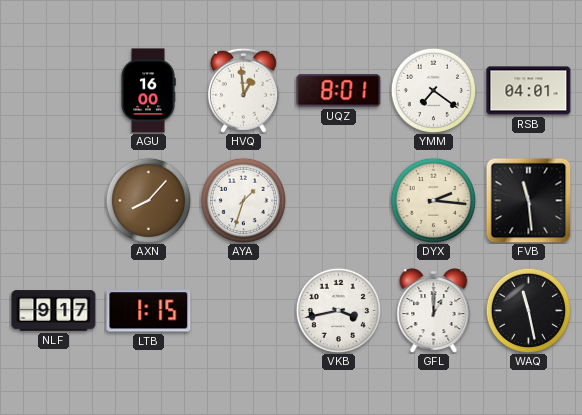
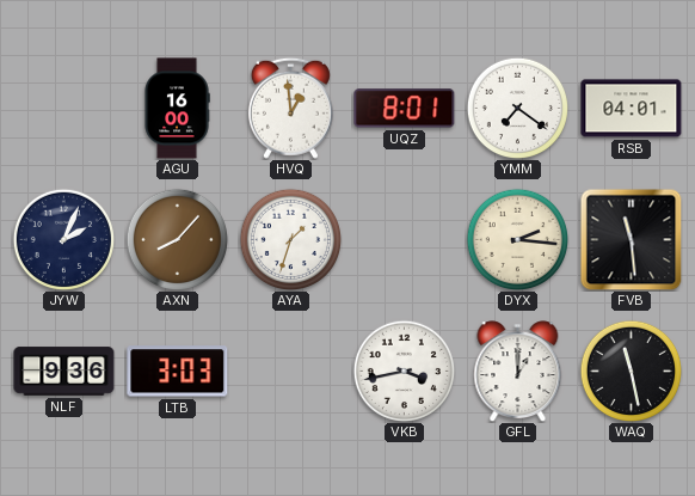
JYW: none -> 2:04
NLF: 9:17 -> 9:36
LTB: 1:15 -> 3:03
